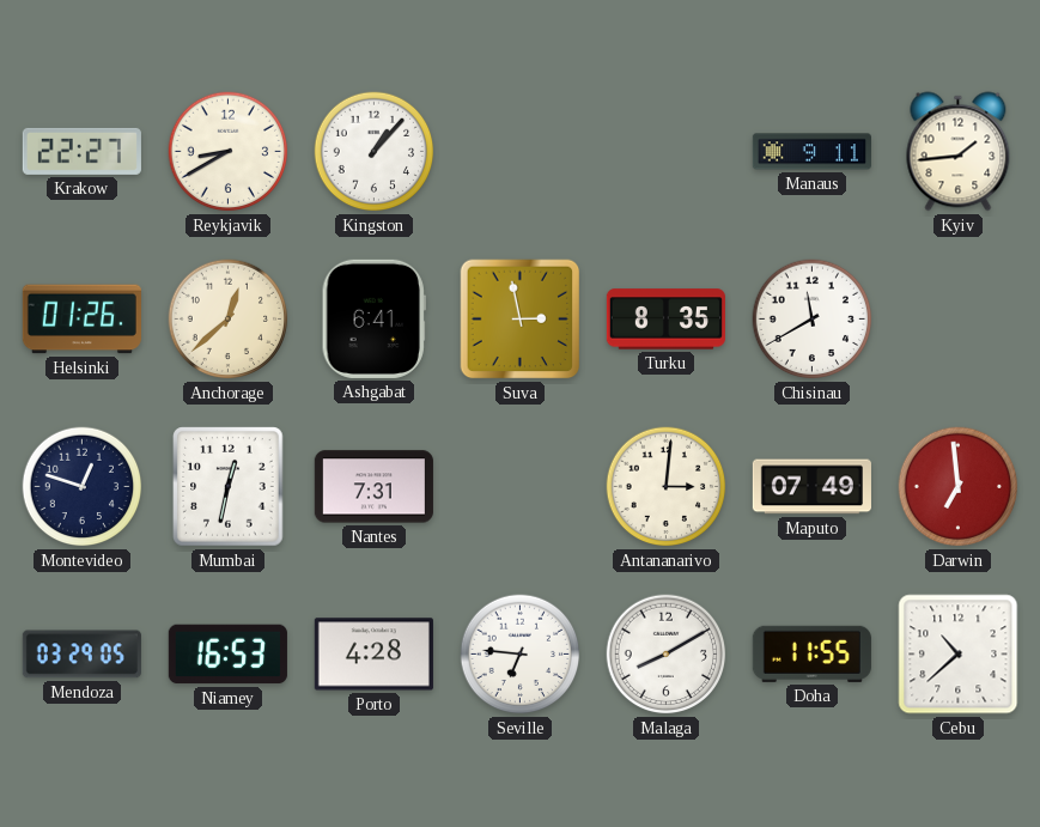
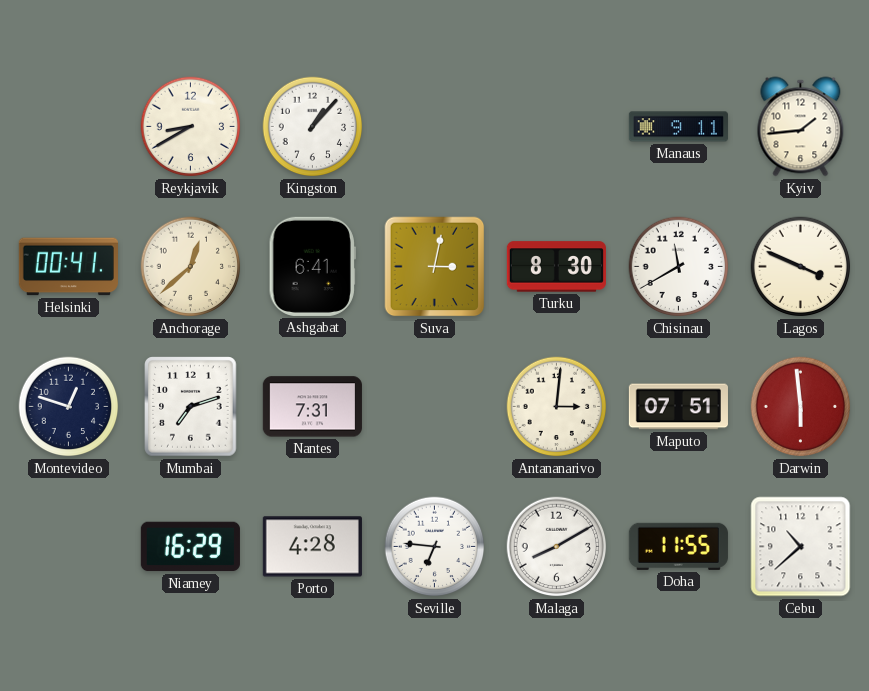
Krakow: 22:27 -> none
Helsinki: 01:26 -> 00:41
Suva: 2:58 -> 3:02
Turku: 8:35 -> 8:30
Lagos: none -> 3:49
Mumbai: 12:32 -> 7:12
Maputo: 07:49 -> 07:51
Darwin: 6:59 -> 5:59
Mendoza: 03:29 -> none
Niamey: 16:53 -> 16:29
